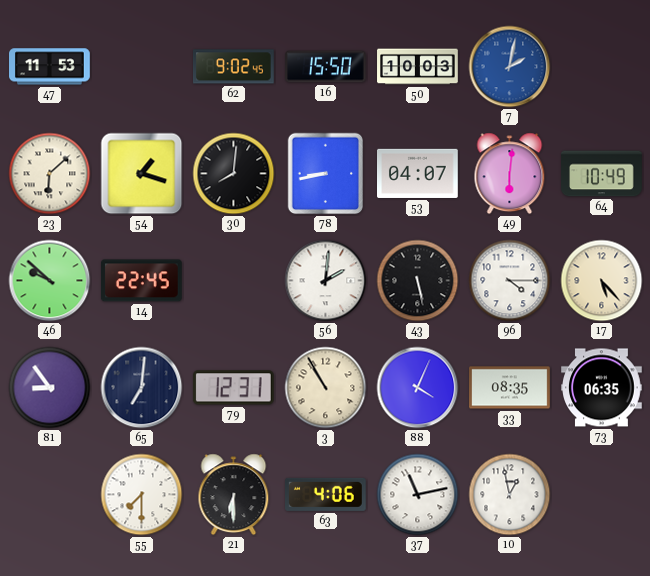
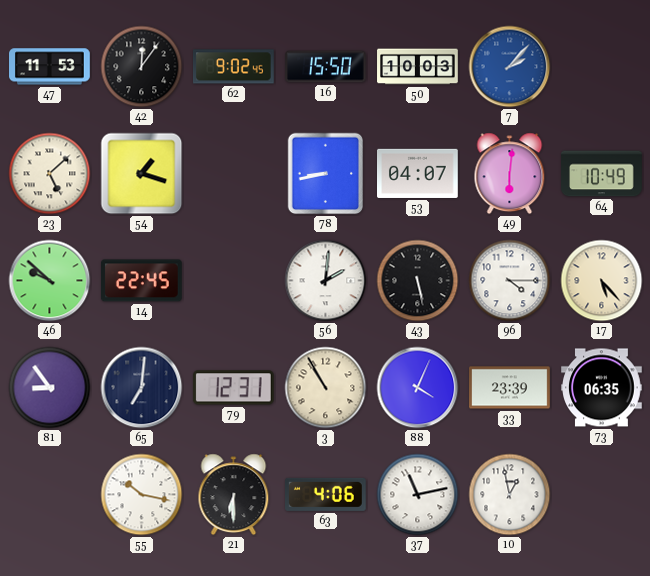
42: none -> 12:06
7: 2:02 -> 2:07
23: 6:08 -> 5:08
30: 8:01 -> none
33: 08:35 -> 23:39
55: 7:30 -> 10:17
